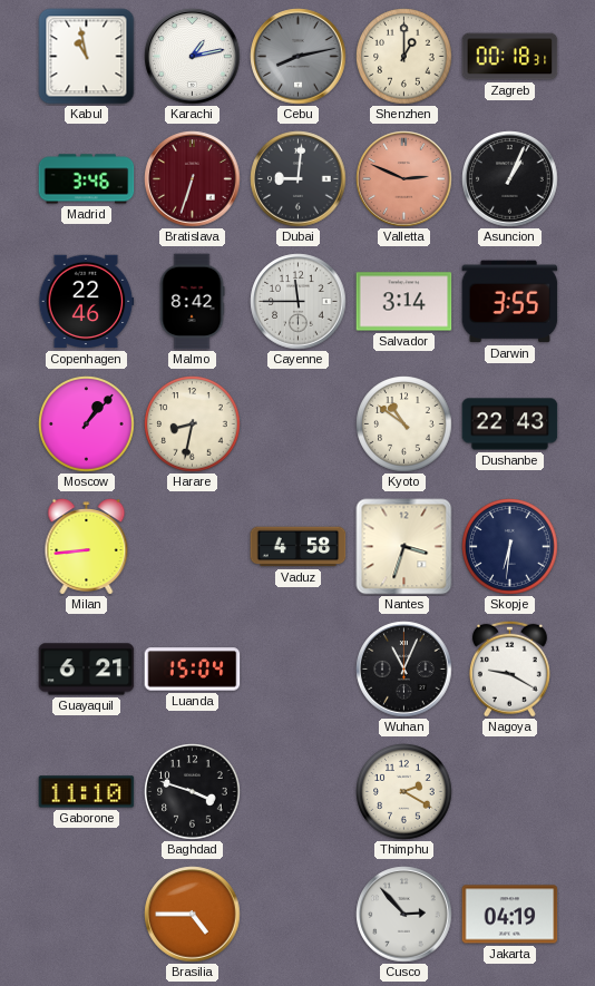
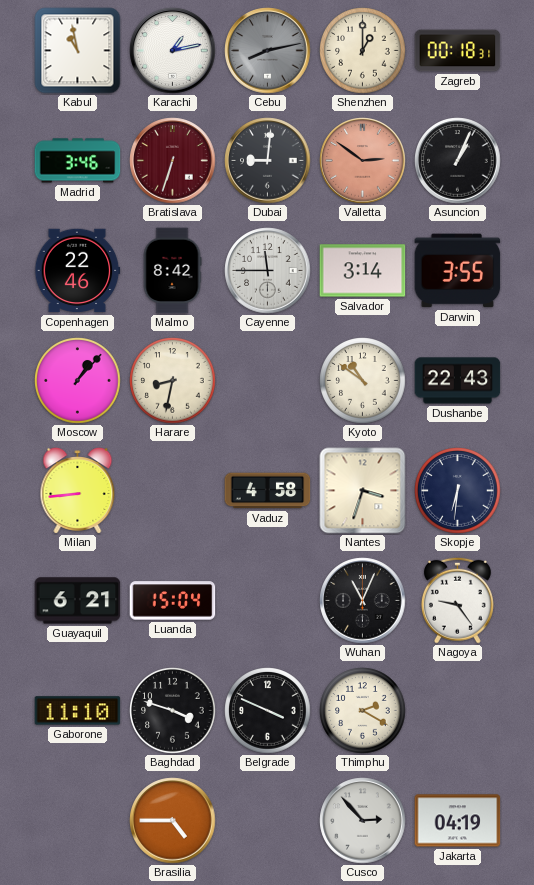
Valletta: 2:49 -> 2:51
Nagoya: 9:20 -> 9:24
Belgrade: none -> 3:49
